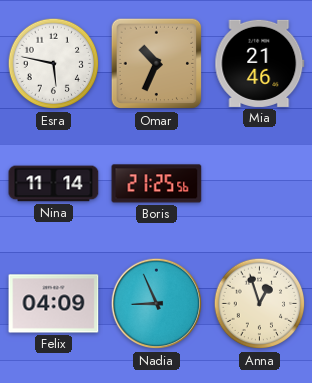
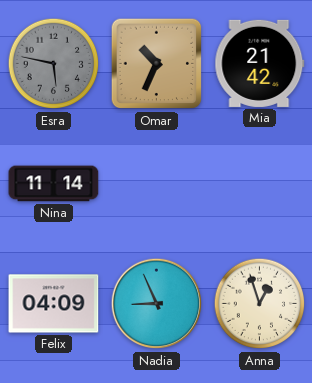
Esra dial: white -> grey
Mia: 21:46 -> 21:42
Boris: 21:25 -> none
